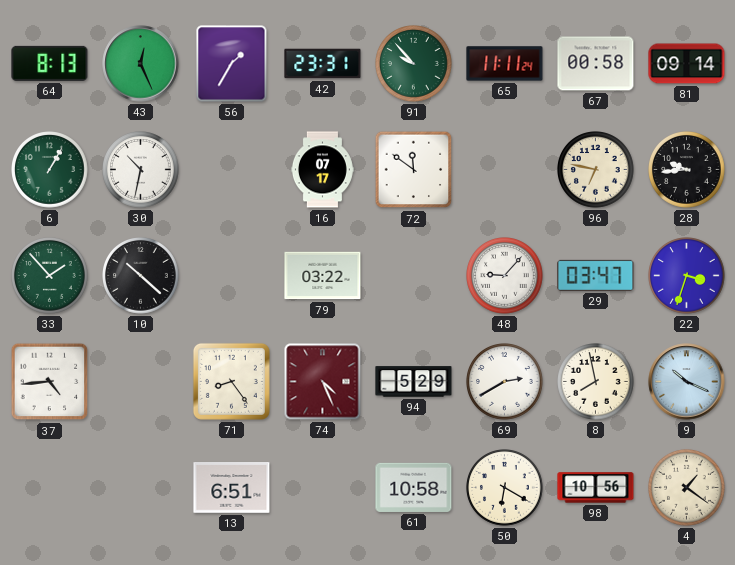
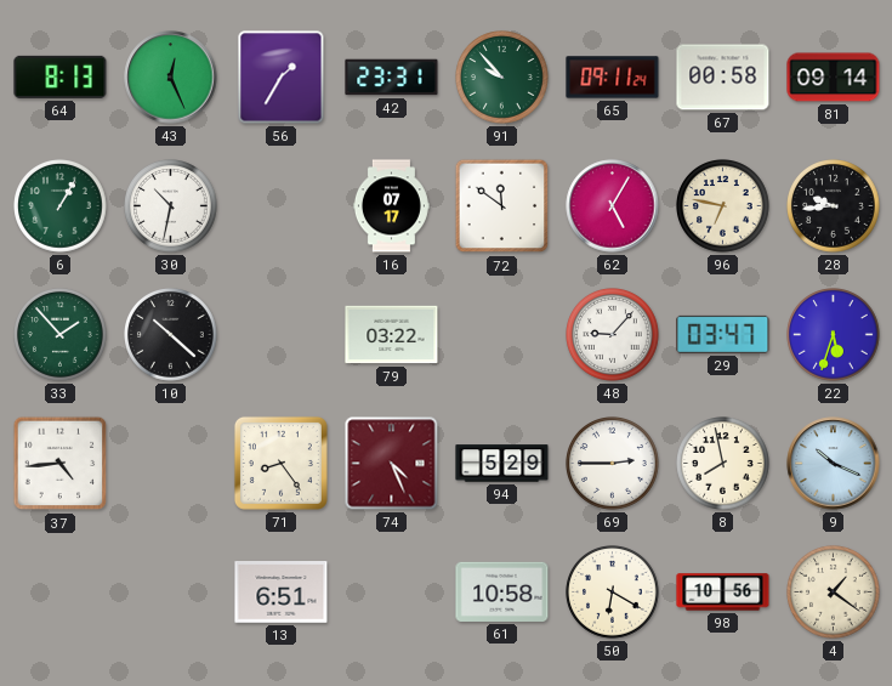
65: 11:11 -> 09:11
62: none -> 5:05
22: 3:33 -> 5:33
69: 2:40 -> 2:45
